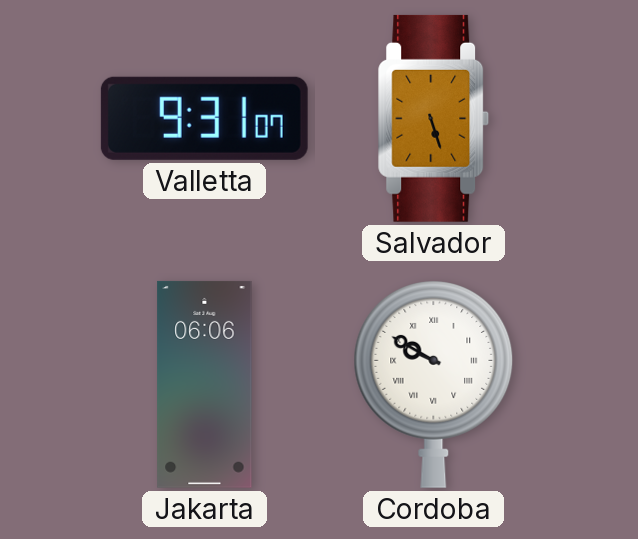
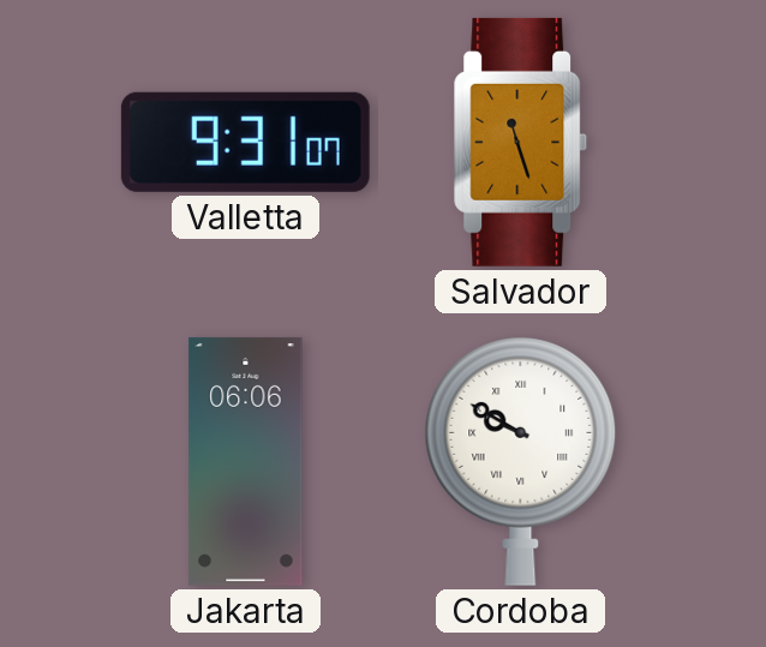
Salvador: 5:27 -> 11:27
